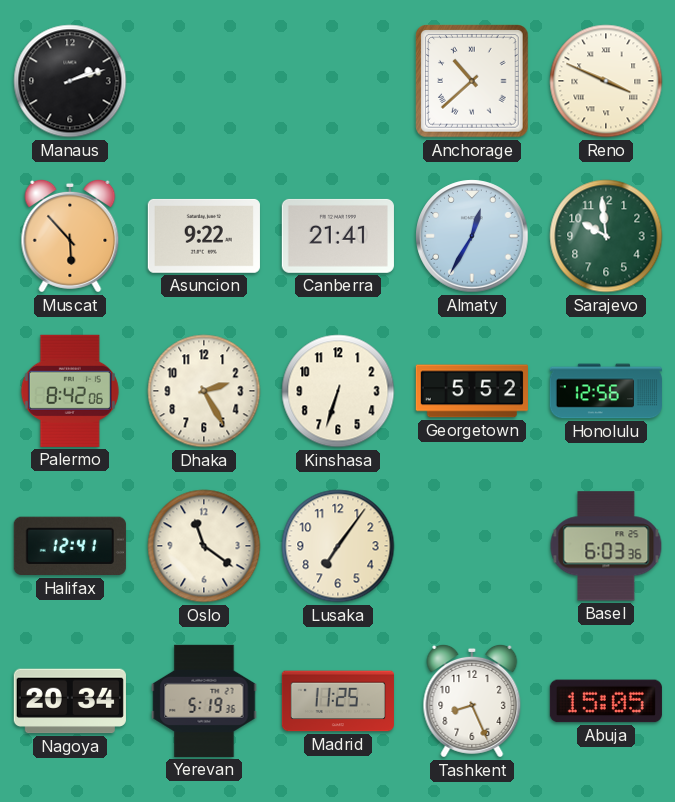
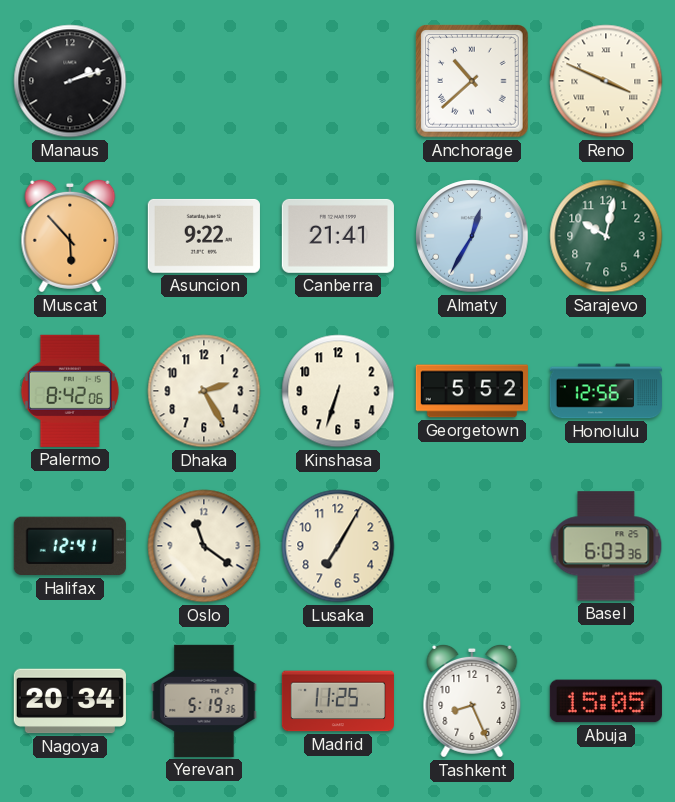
Sarajevo: 9:59 -> 10:02
Lusaka: 7:06 -> 7:05
